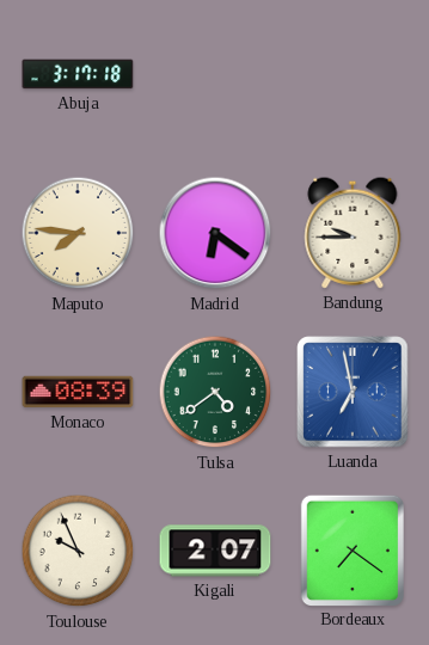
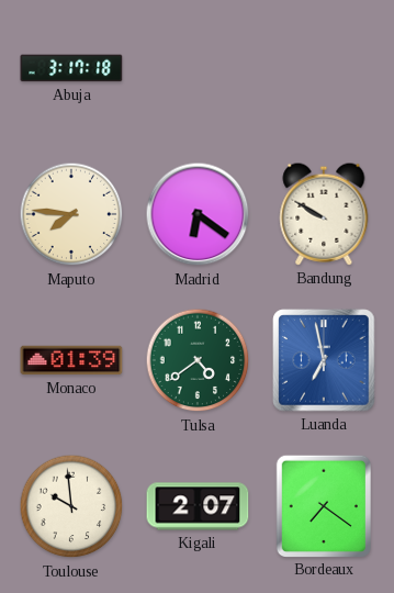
Bandung: 9:45 -> 9:50
Monaco: 08:39 -> 01:39
Toulouse: 9:56 -> 9:59
